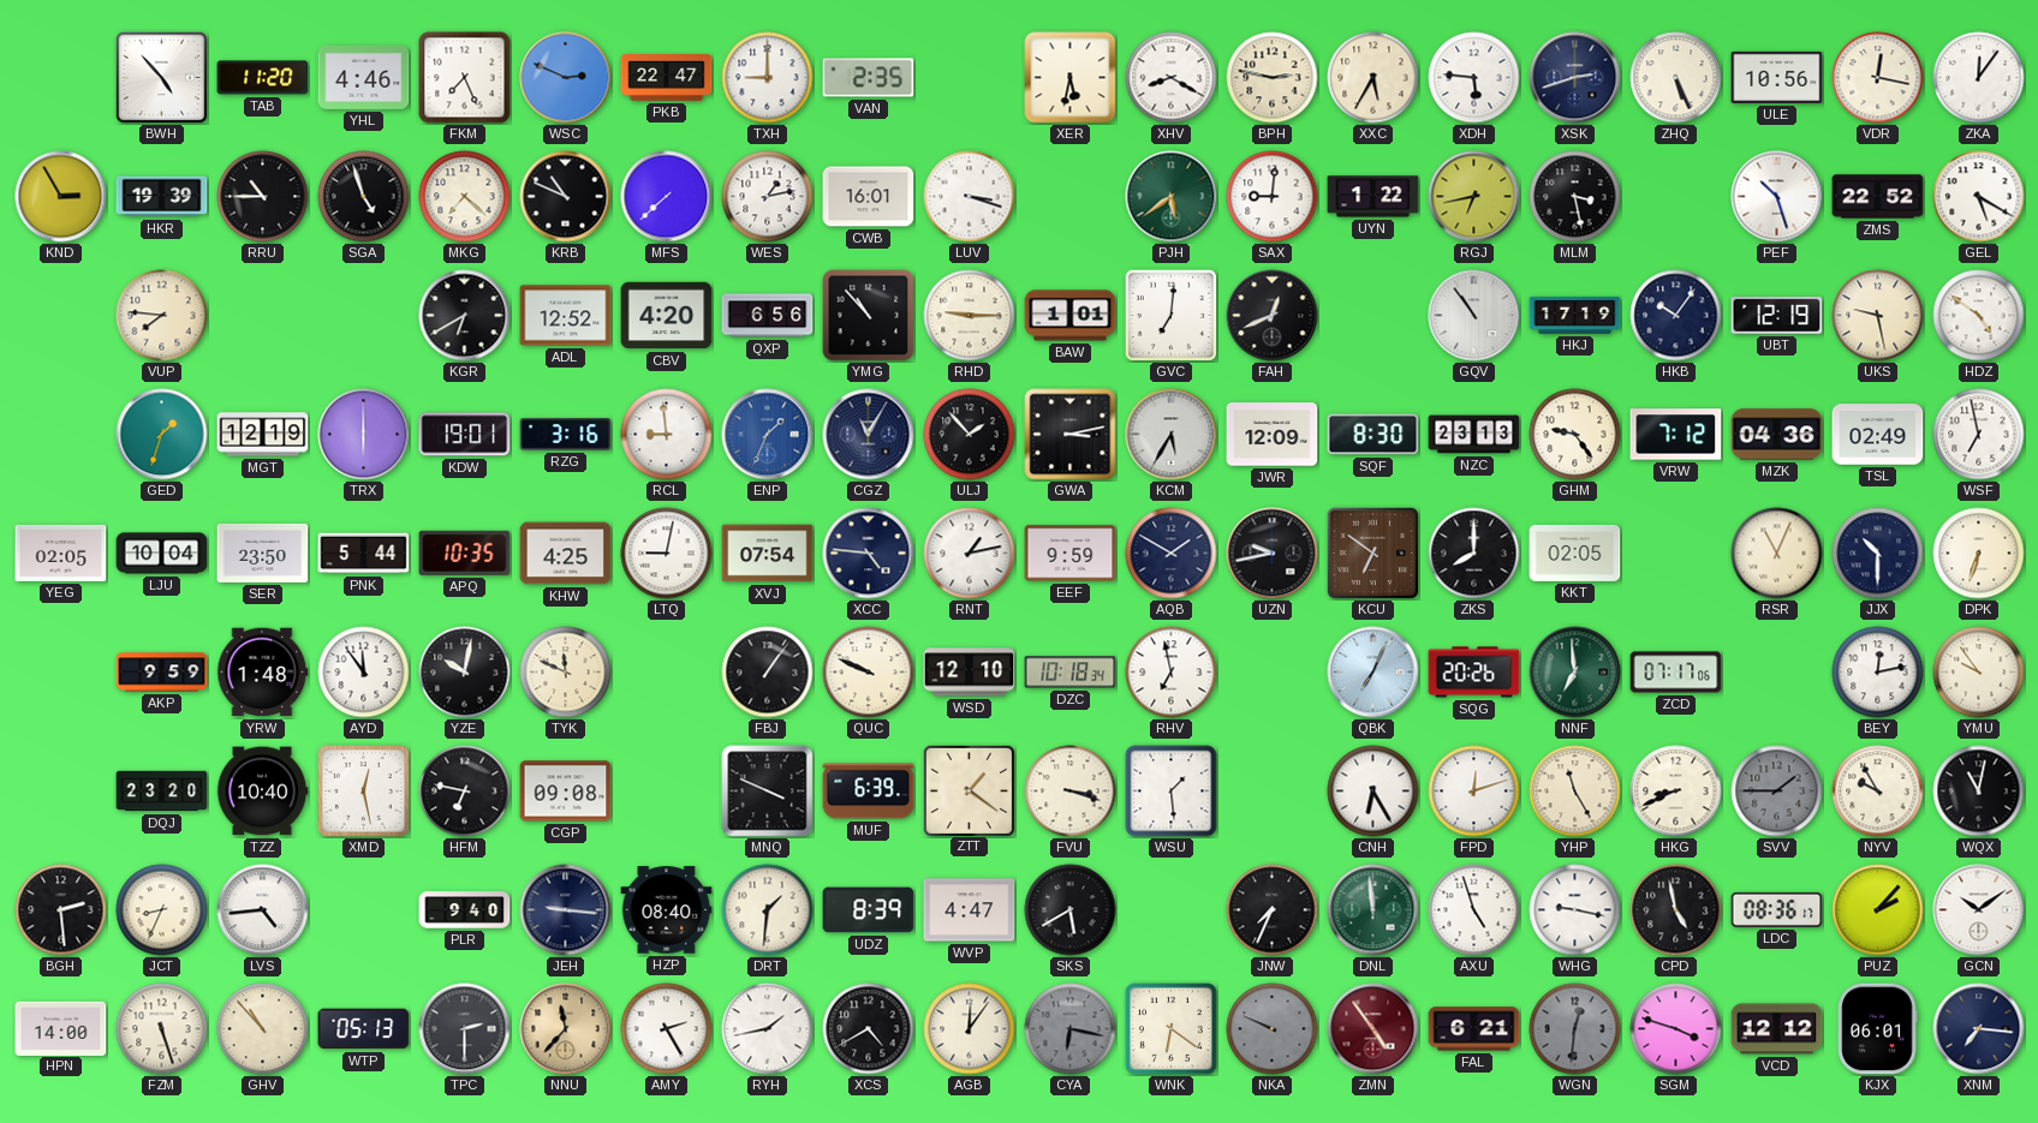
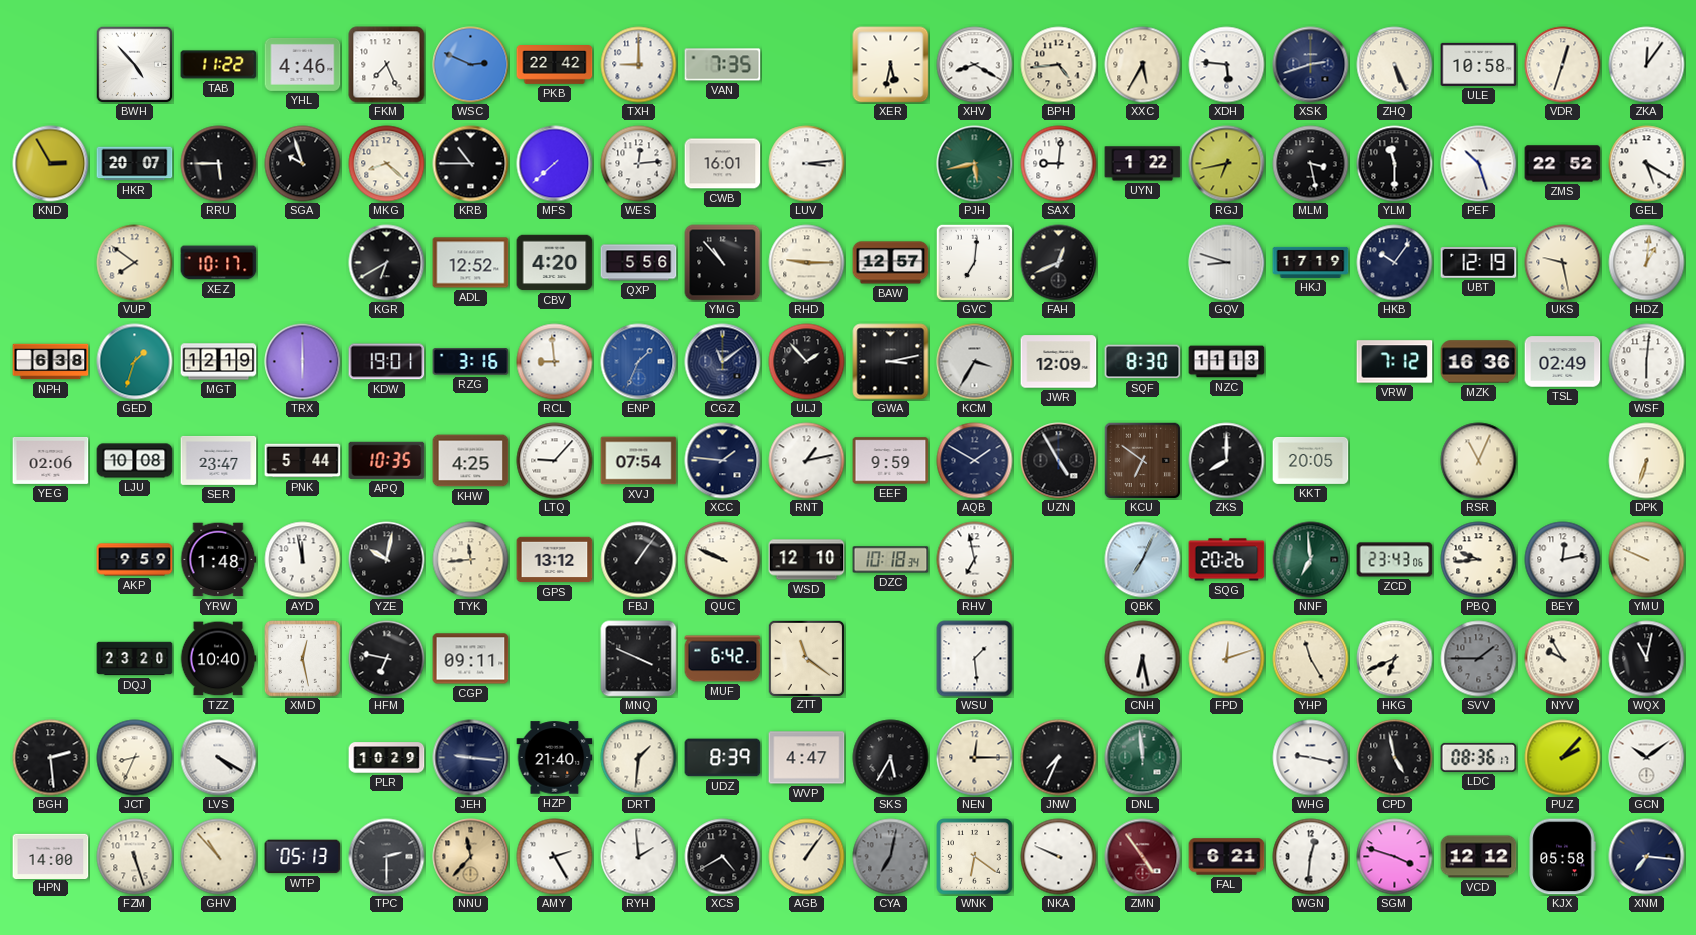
TAB: 11:20 -> 11:22
PKB: 22:47 -> 22:42
VAN: 2:35 -> 7:35
BPH: 2:47 -> 4:44
ULE: 10:56 -> 10:58
VDR: 12:17 -> 12:33
HKR: 19:39 -> 20:07
RRU: 10:45 -> 5:45
SGA: 4:57 -> 9:57
MKG: 7:22 -> 8:22
KRB: 10:49 -> 10:45
WES: 1:13 -> 12:14
LUV: 3:18 -> 3:14
PJH: 5:39 -> 5:43
YLM: none -> 11:30
VUP: 7:46 -> 7:51
XEZ: none -> 10:17
QXP: 6:56 -> 5:56
BAW: 1:01 -> 12:57
GQV: 10:54 -> 8:48
HDZ: 4:51 -> 1:01
NPH: none -> 6:38
CGZ: 11:05 -> 11:09
KCM: 5:35 -> 3:35
NZC: 23:13 -> 11:13
GHM: 9:24 -> none
MZK: 04:36 -> 16:36
WSF: 6:58 -> 6:01
YEG: 02:05 -> 02:06
LJU: 10:04 -> 10:08
SER: 23:50 -> 23:47
LTQ: 9:02 -> 9:07
XCC: 4:46 -> 1:46
UZN: 9:43 -> 4:55
KKT: 02:05 -> 20:05
JJX: 10:30 -> none
AYD: 11:54 -> 11:58
TYK: 11:49 -> 11:44
GPS: none -> 13:12
ZCD: 07:17 -> 23:43
PBQ: none -> 9:44
YMU: 9:54 -> 9:49
CGP: 09:08 -> 09:11
MUF: 6:39 -> 6:42
ZTT: 1:21 -> 11:21
FVU: 3:18 -> none
CNH: 6:25 -> 6:28
HKG: 8:41 -> 6:41
LVS: 4:44 -> 4:20
PLR: 9:40 -> 10:29
HZP: 08:40 -> 21:40
SKS: 5:40 -> 5:35
NEN: none -> 12:15
AXU: 4:57 -> none
RYH: 1:43 -> 1:59
AGB: 12:06 -> 1:06
CYA: 6:17 -> 7:02
NKA dial: grey -> white
WGN dial: grey -> white
KJX: 06:01 -> 05:58
